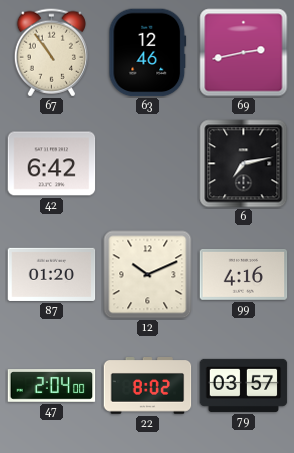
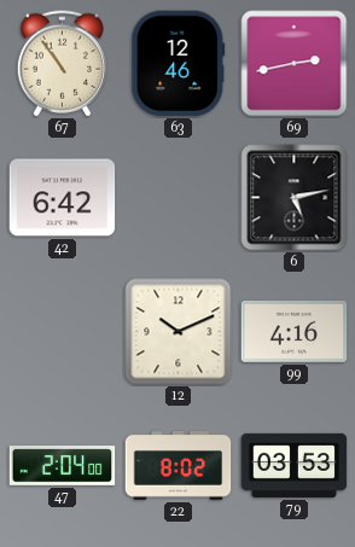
6: 7:13 -> 5:13
87: 01:20 -> none
79: 03:57 -> 03:53
